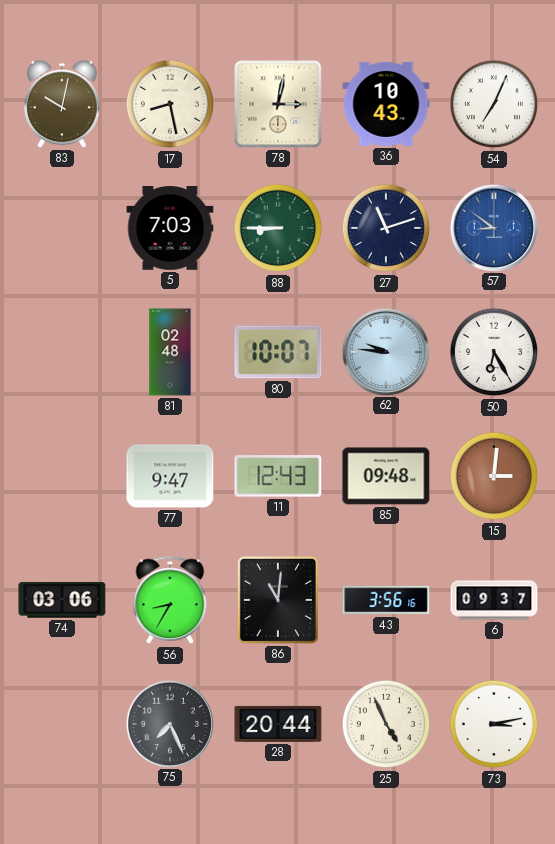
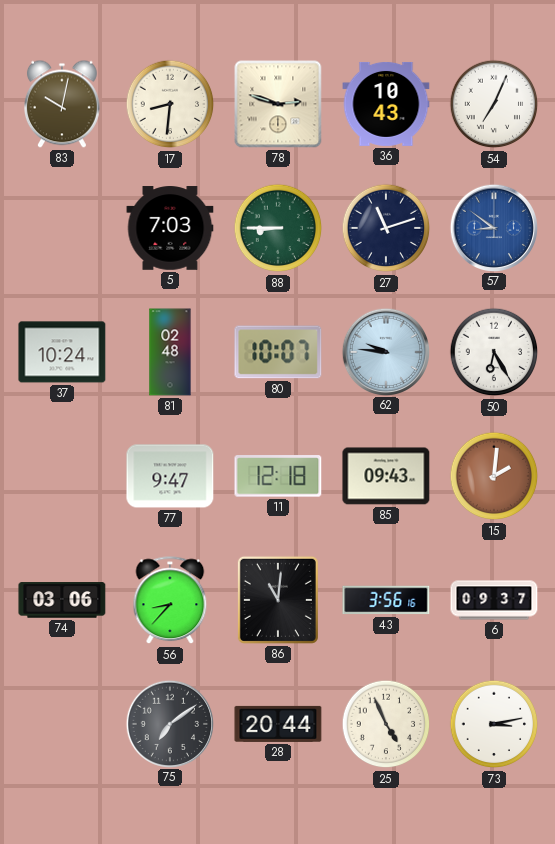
17: 8:28 -> 8:31
78: 3:02 -> 2:48
37: none -> 10:24
11: 12:43 -> 12:18
85: 09:48 -> 09:43
15: 3:01 -> 2:01
56: 8:35 -> 8:37
75: 7:26 -> 7:09
